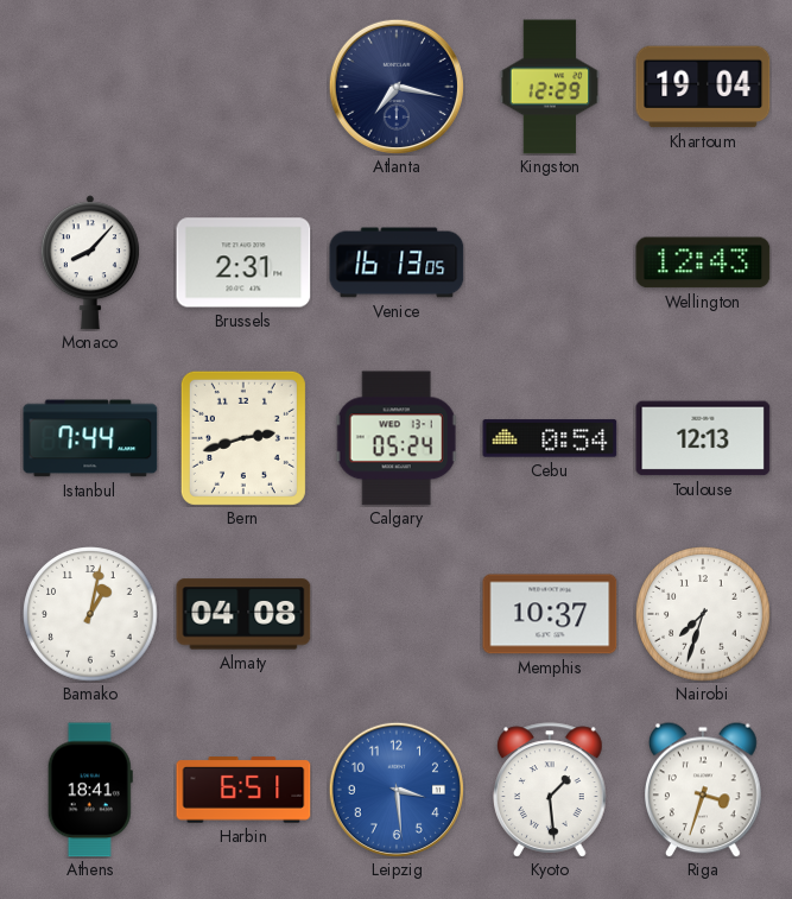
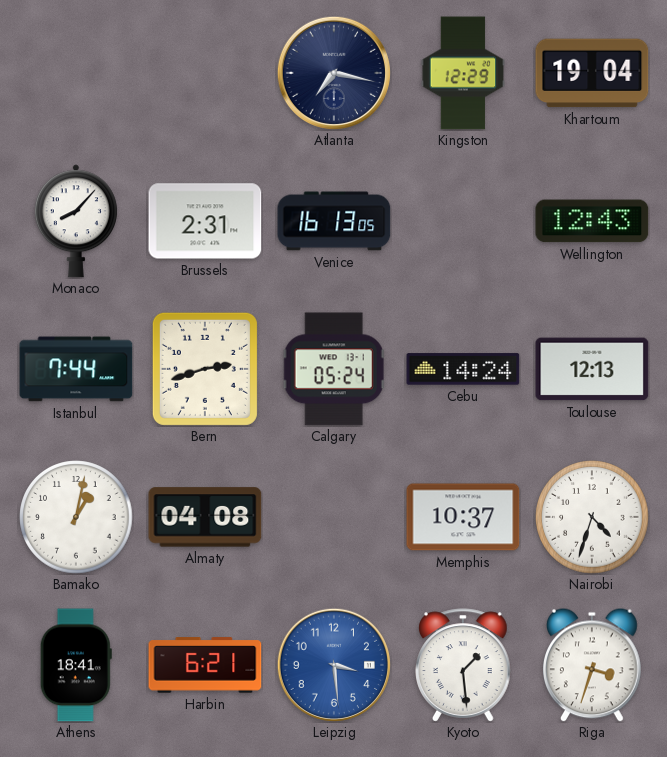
Cebu: 0:54 -> 14:24
Nairobi: 7:33 -> 4:33
Harbin: 6:51 -> 6:21
